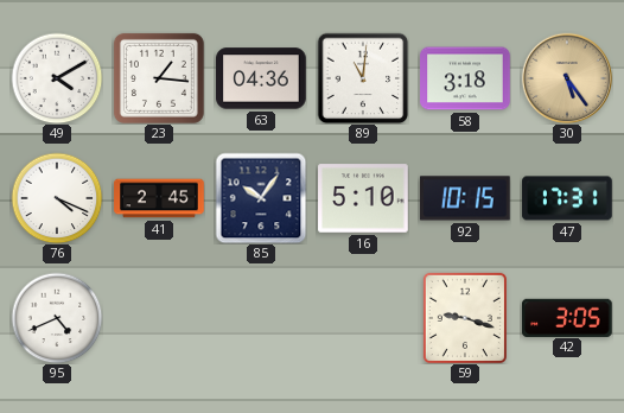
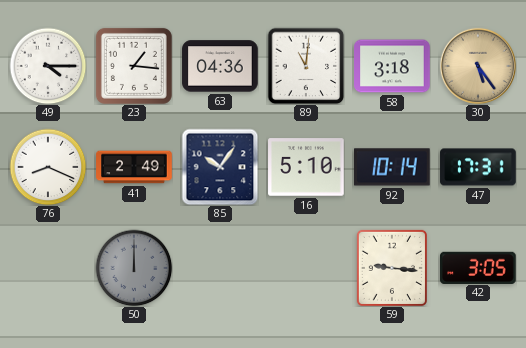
49: 4:10 -> 4:15
76: 4:19 -> 8:19
41: 2:45 -> 2:49
92: 10:15 -> 10:14
95: 4:41 -> none
50: none -> 12:00
59: 9:18 -> 9:16
